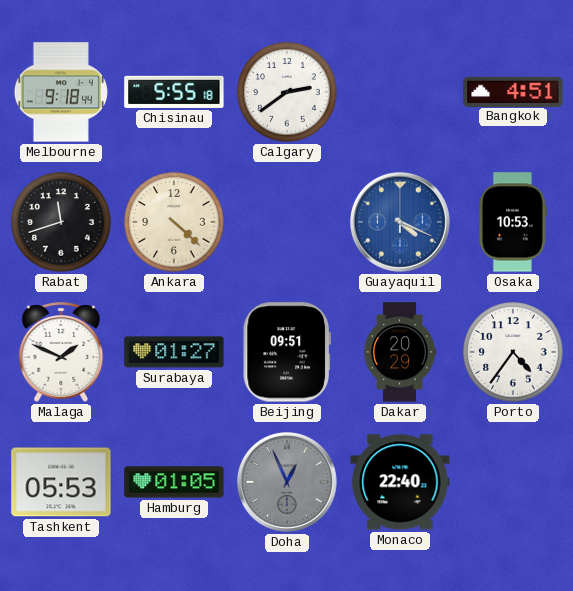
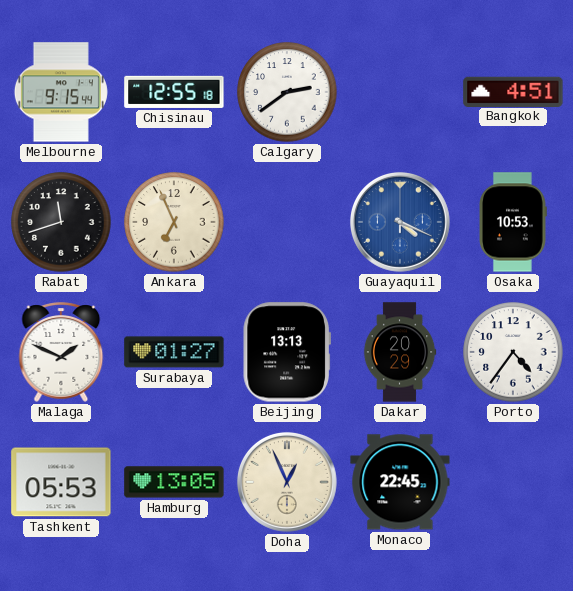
Melbourne: 9:18 -> 9:15
Chisinau: 5:55 -> 12:55
Ankara: 4:22 -> 6:56
Beijing: 09:51 -> 13:13
Hamburg: 01:05 -> 13:05
Doha dial: grey -> cream
Monaco: 22:40 -> 22:45
